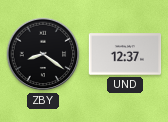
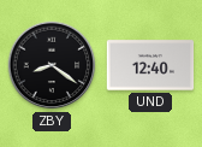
UND: 12:37 -> 12:40
